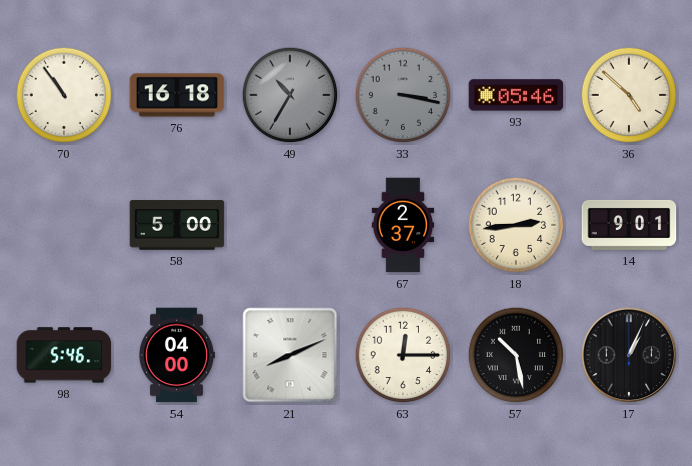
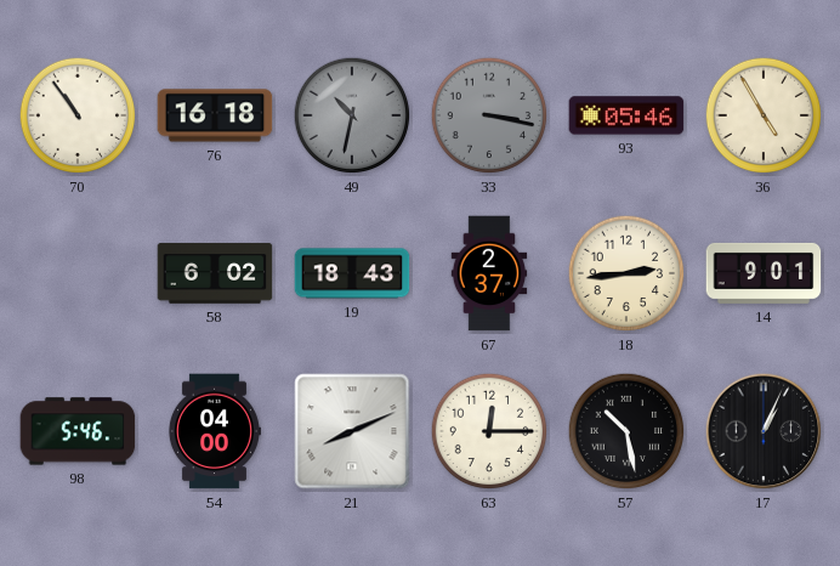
49: 10:35 -> 10:32
36: 4:52 -> 4:55
58: 5:00 -> 6:02
19: none -> 18:43
